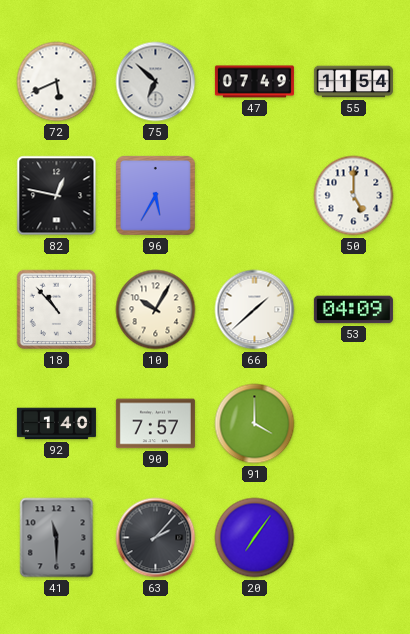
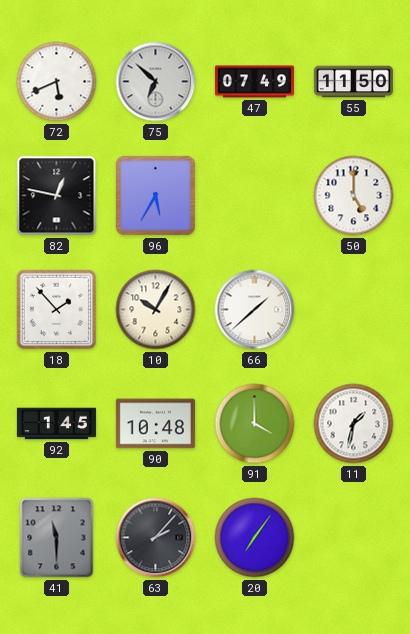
55: 11:54 -> 11:50
18: 10:53 -> 1:53
53: 04:09 -> none
92: 1:40 -> 1:45
90: 7:57 -> 10:48
11: none -> 1:32
